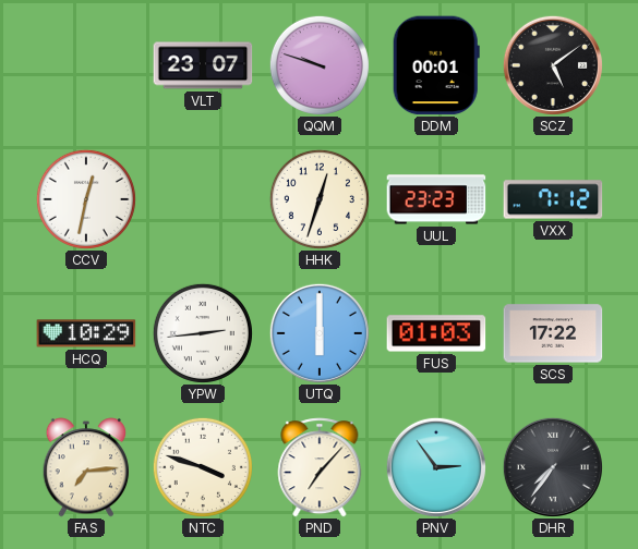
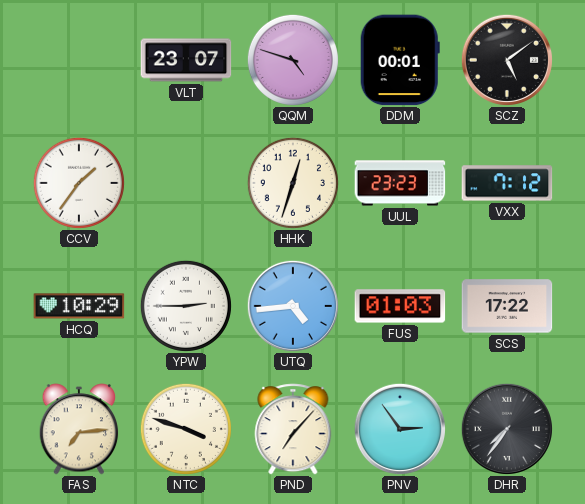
QQM: 9:48 -> 4:48
CCV: 12:32 -> 1:36
YPW: 2:44 -> 2:45
UTQ: 6:00 -> 4:44
